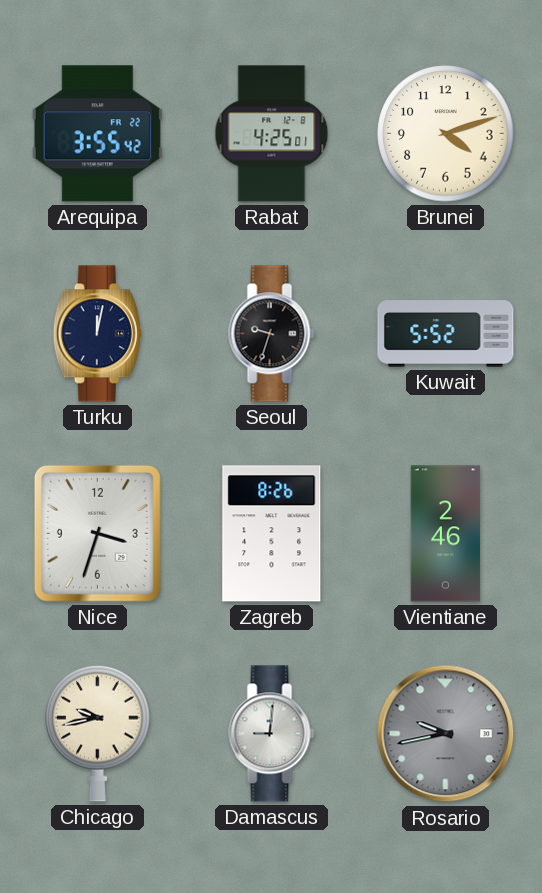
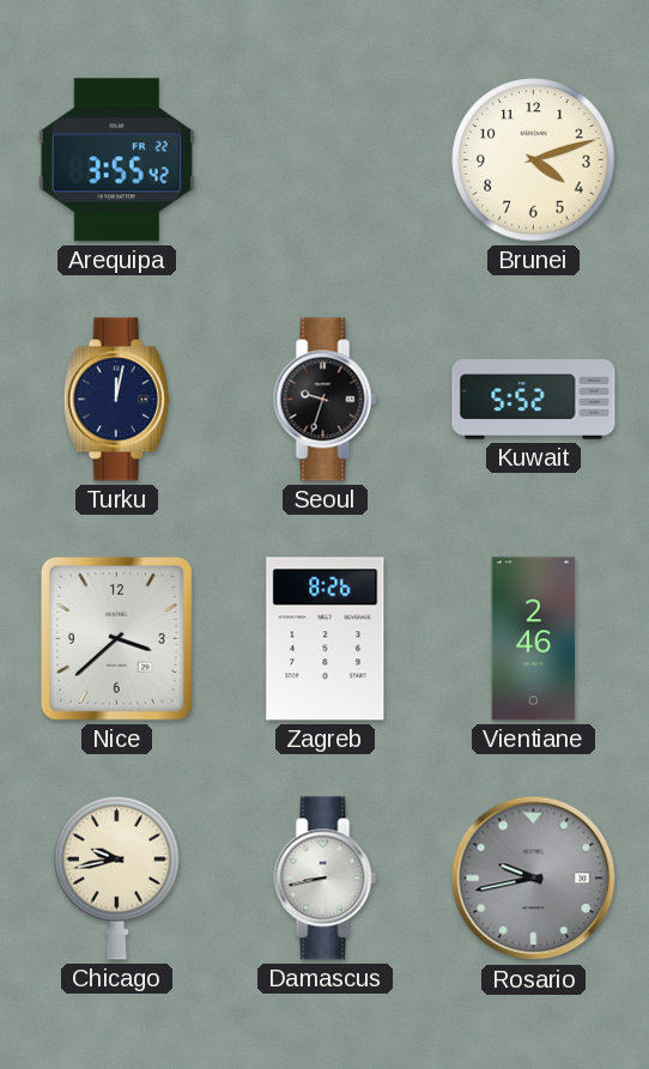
Rabat: 4:25 -> none
Nice: 3:33 -> 3:38
Damascus: 9:01 -> 8:43
